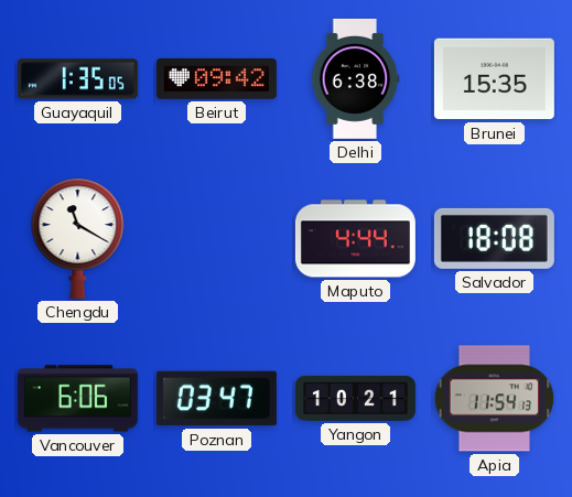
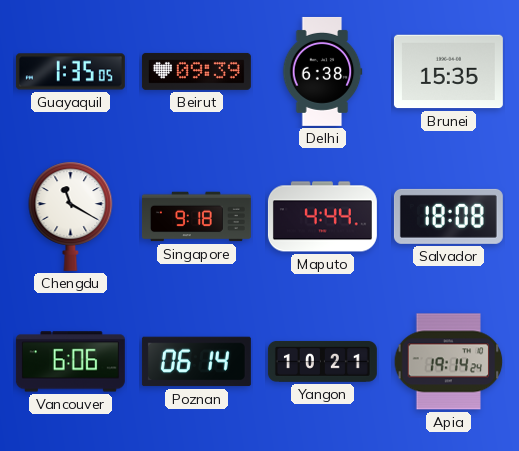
Beirut: 09:42 -> 09:39
Singapore: none -> 9:18
Poznan: 03:47 -> 06:14
Apia: 11:54 -> 19:14
